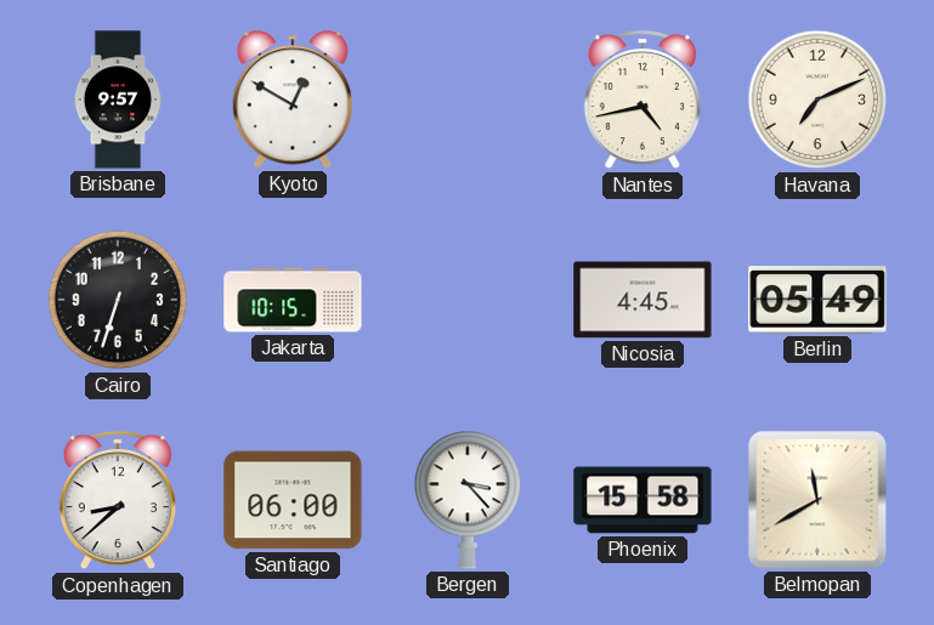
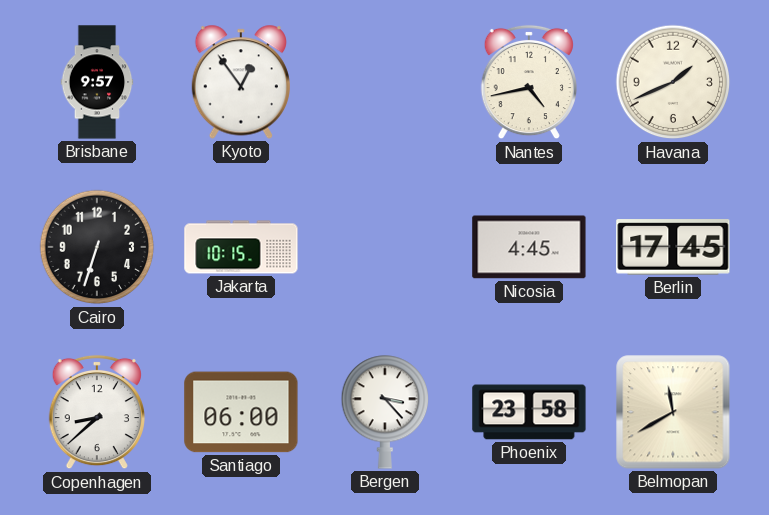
Kyoto: 12:50 -> 12:54
Havana: 7:11 -> 1:41
Berlin: 05:49 -> 17:45
Phoenix: 15:58 -> 23:58
